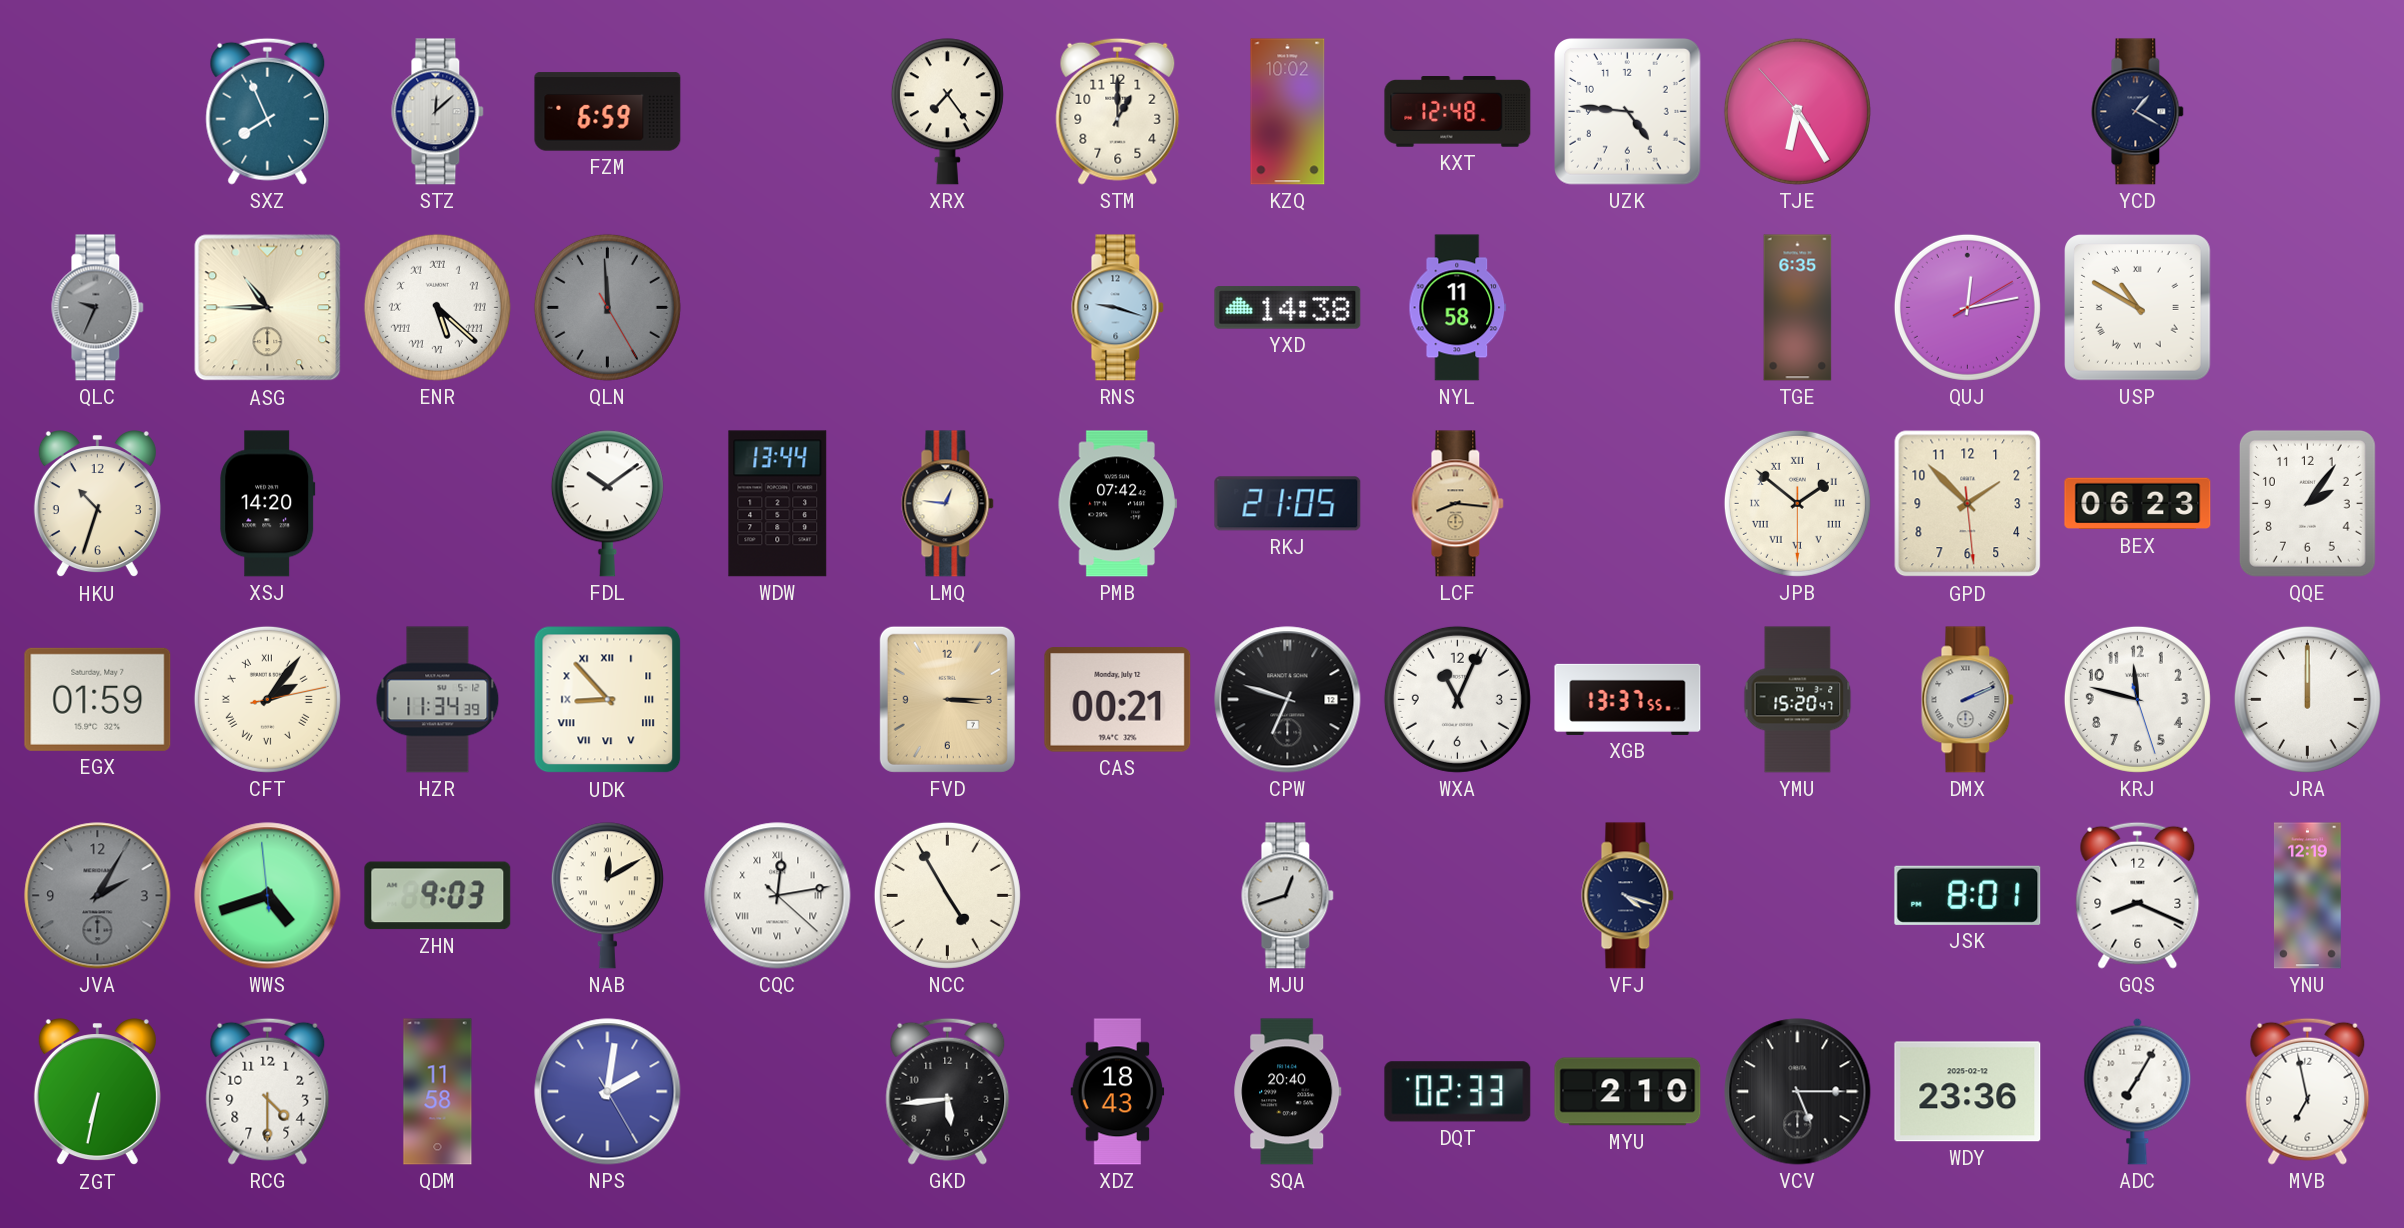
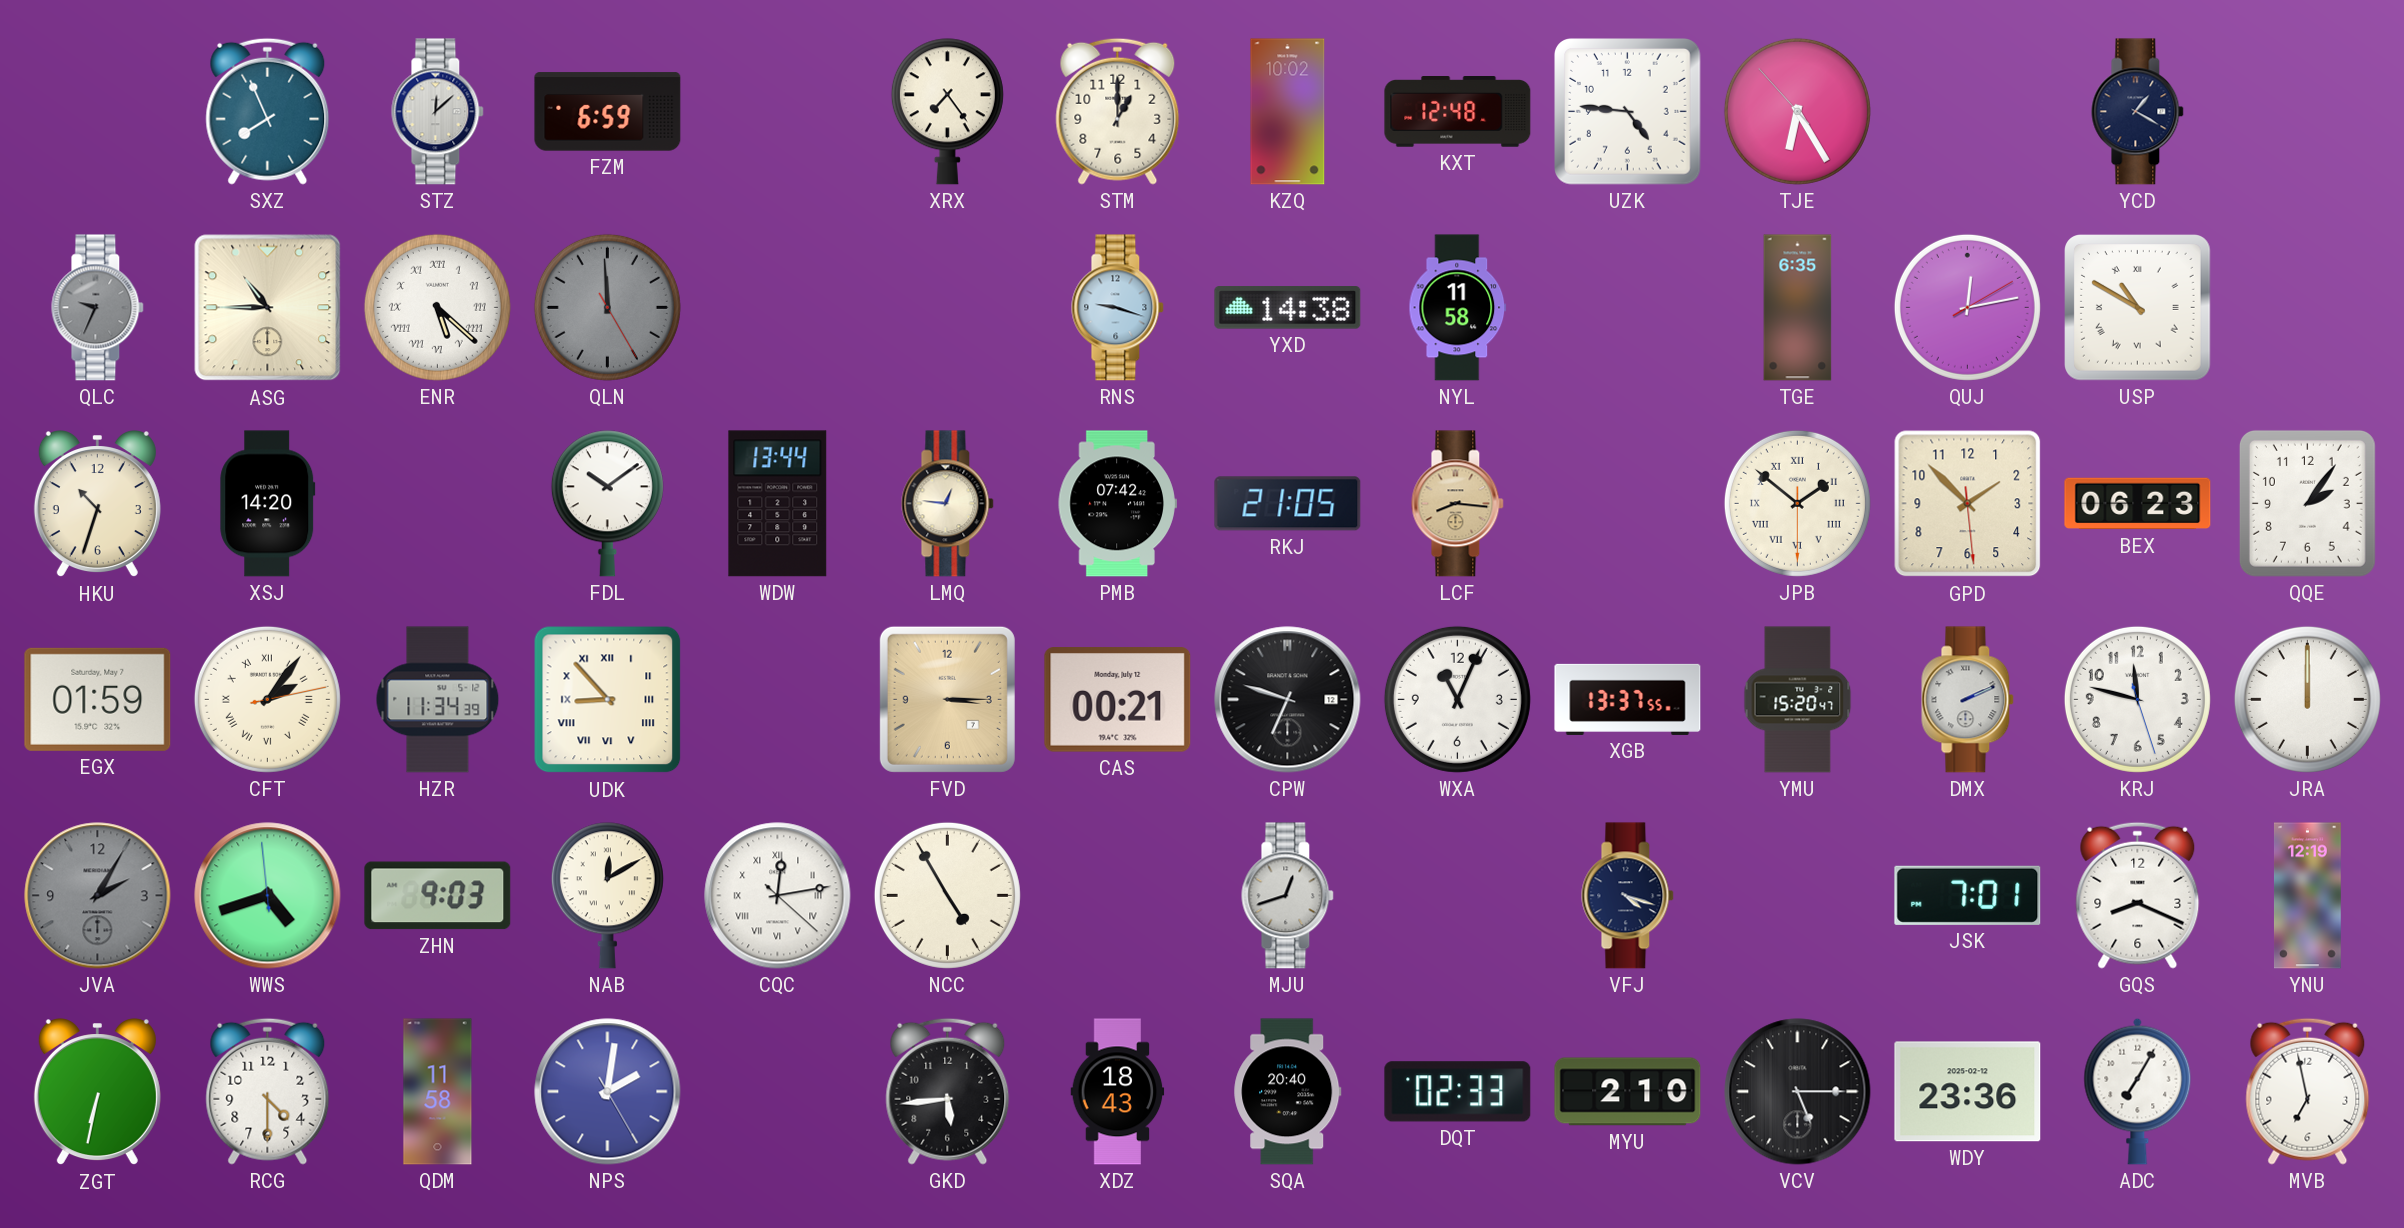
JSK: 8:01 -> 7:01
